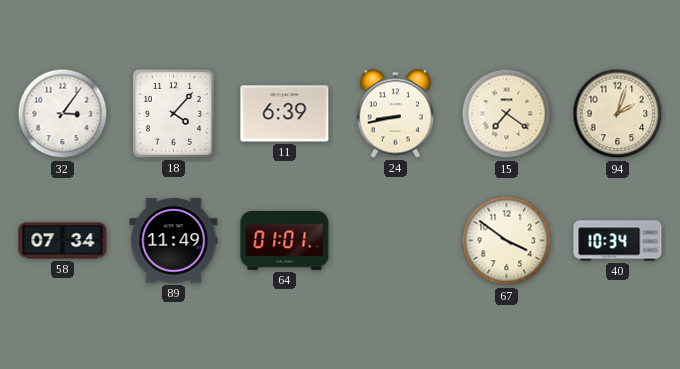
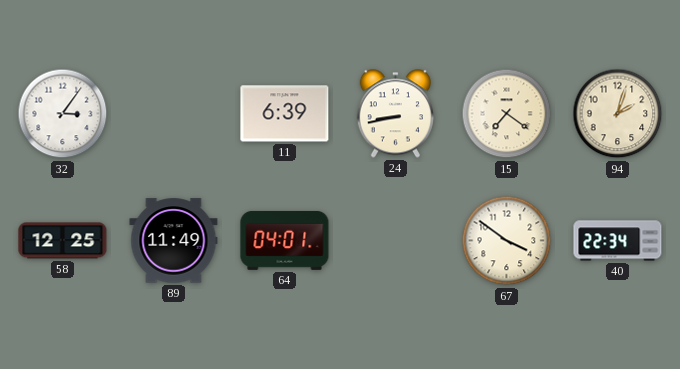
18: 4:07 -> none
58: 07:34 -> 12:25
64: 01:01 -> 04:01
40: 10:34 -> 22:34
